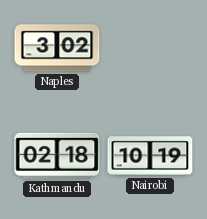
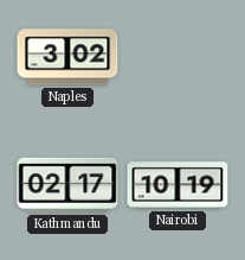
Kathmandu: 02:18 -> 02:17
